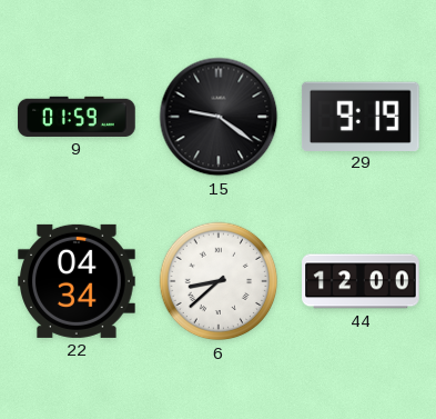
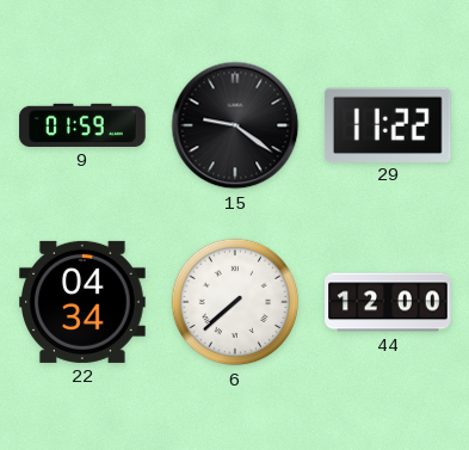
29: 9:19 -> 11:22
6: 8:38 -> 7:38
